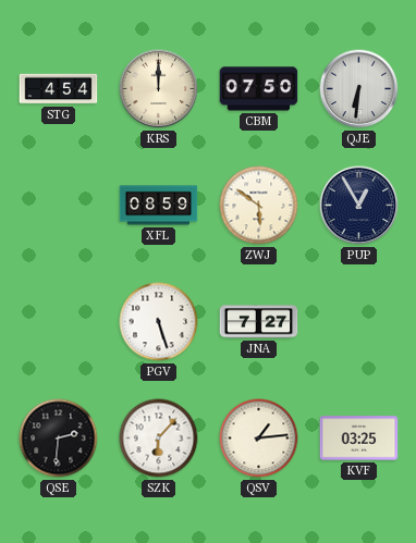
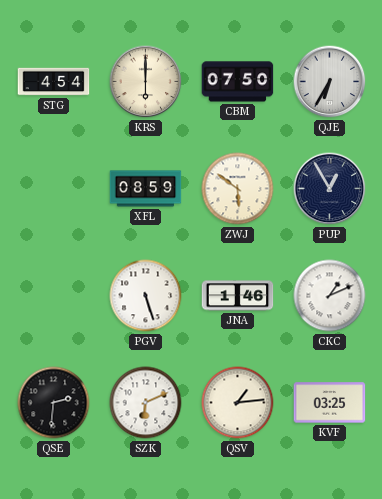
KRS: 12:00 -> 6:00
QJE: 6:31 -> 6:35
JNA: 7:27 -> 1:46
CKC: none -> 1:11
SZK: 6:07 -> 6:11
